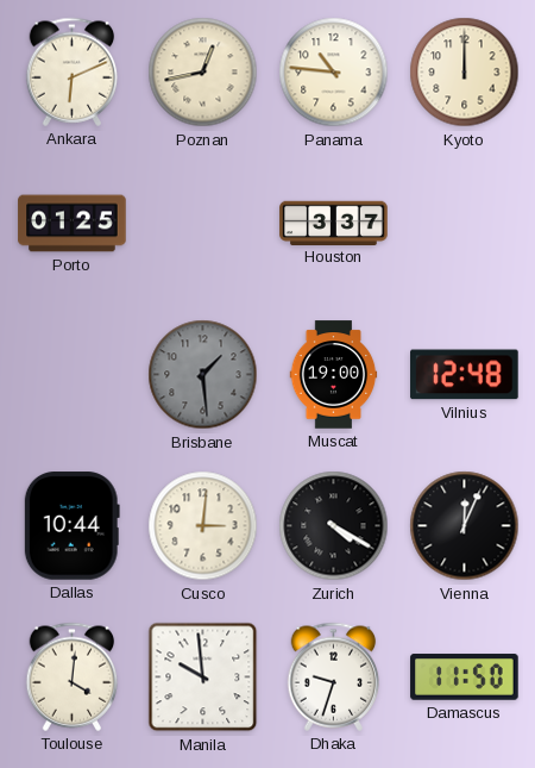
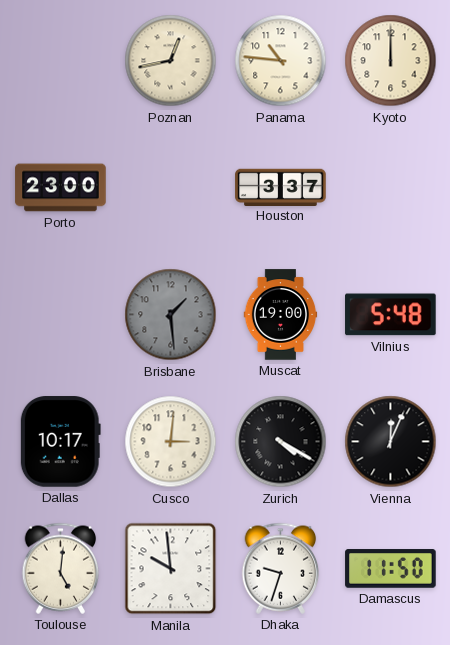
Ankara: 6:11 -> none
Porto: 01:25 -> 23:00
Vilnius: 12:48 -> 5:48
Dallas: 10:44 -> 10:17
Toulouse: 4:01 -> 5:01
